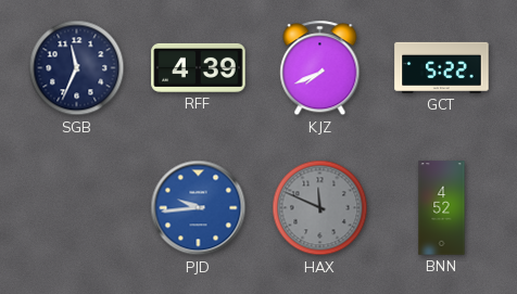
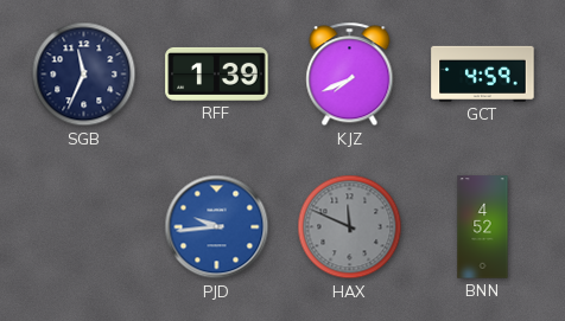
RFF: 4:39 -> 1:39
GCT: 5:22 -> 4:59
